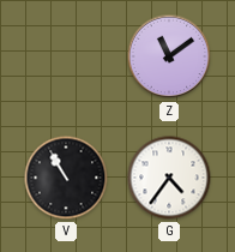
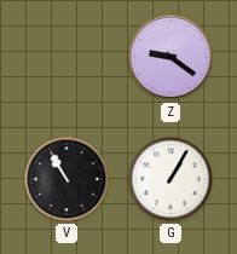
Z: 11:09 -> 9:21
G: 4:36 -> 1:05
